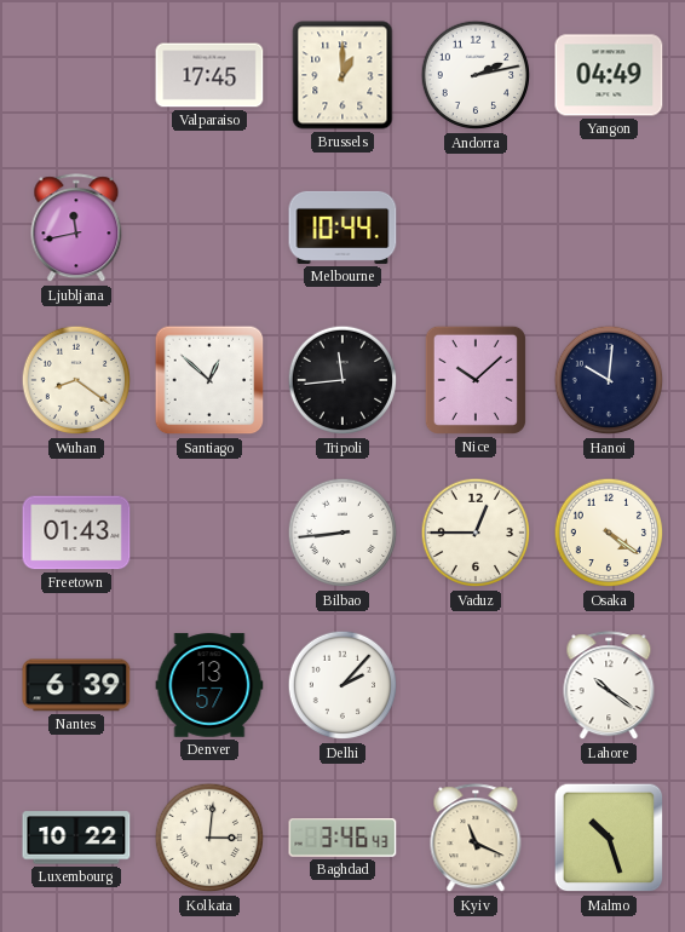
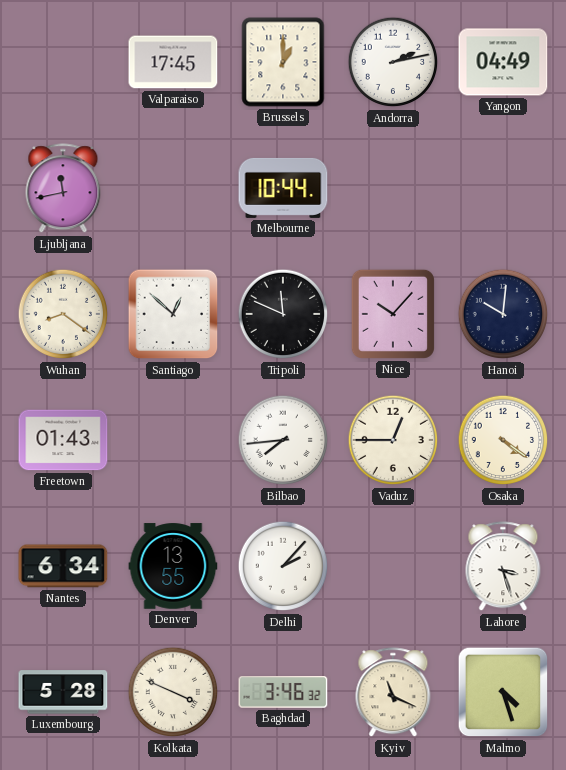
Tripoli: 11:44 -> 11:49
Nice: 10:08 -> 10:07
Bilbao: 8:44 -> 7:44
Nantes: 6:39 -> 6:34
Denver: 13:57 -> 13:55
Lahore: 10:21 -> 3:27
Luxembourg: 10:22 -> 5:28
Kolkata: 3:01 -> 3:49
Baghdad: 3:46:43 -> 3:46:32
Malmo: 10:27 -> 4:27
